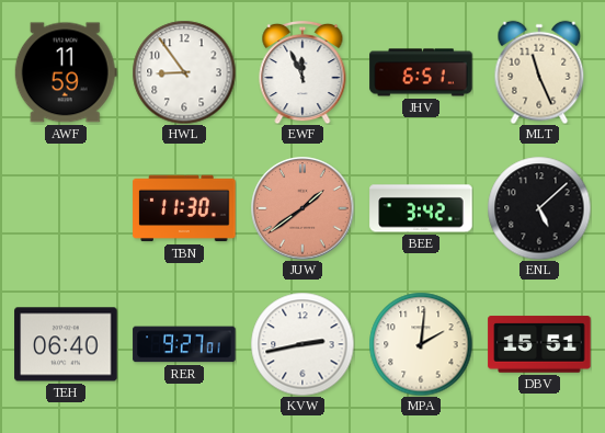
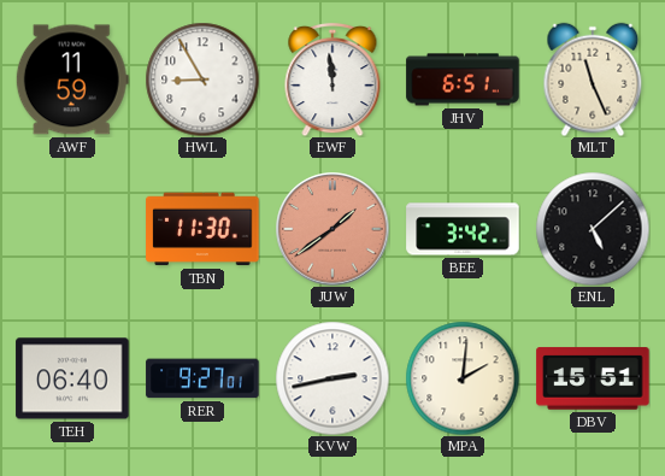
HWL: 8:54 -> 8:55
EWF: 11:56 -> 11:59
